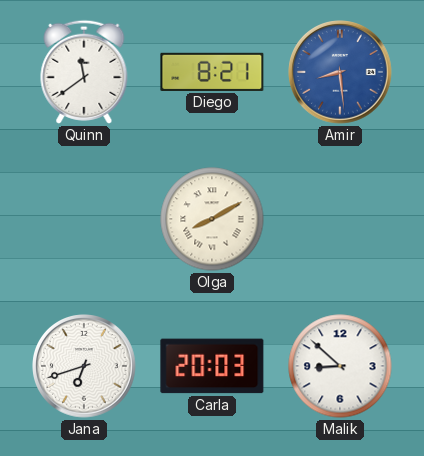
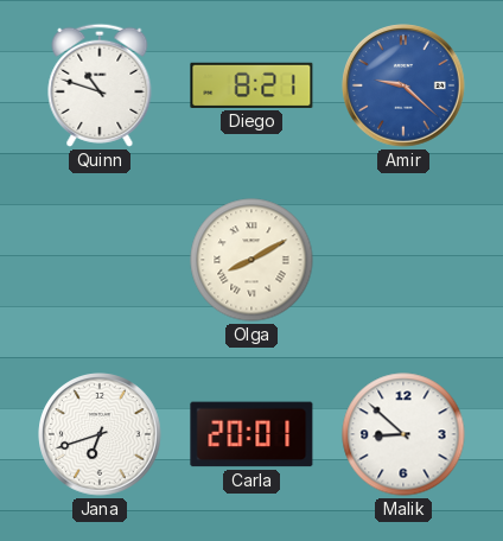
Quinn: 11:39 -> 10:48
Amir: 8:29 -> 9:22
Carla: 20:03 -> 20:01
